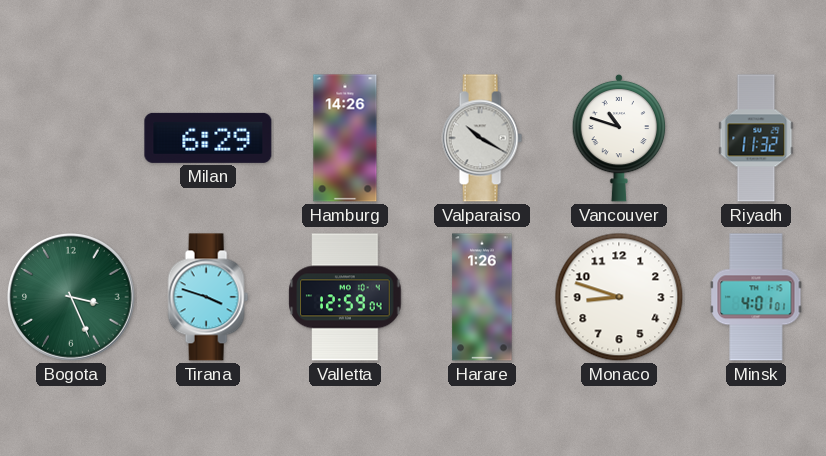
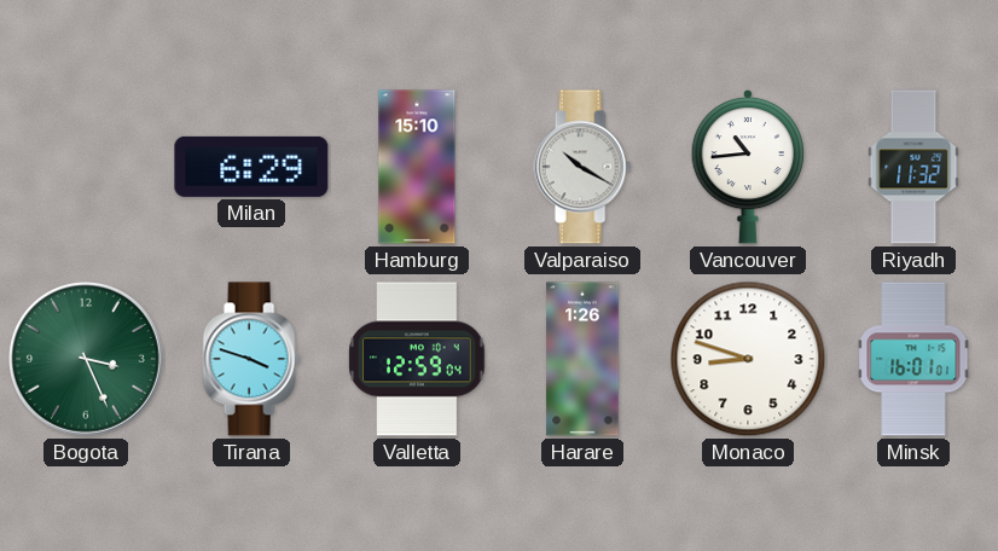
Hamburg: 14:26 -> 15:10
Vancouver: 10:48 -> 10:44
Minsk: 4:01 -> 16:01
